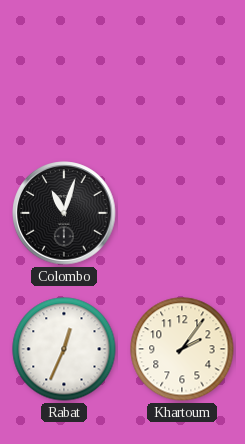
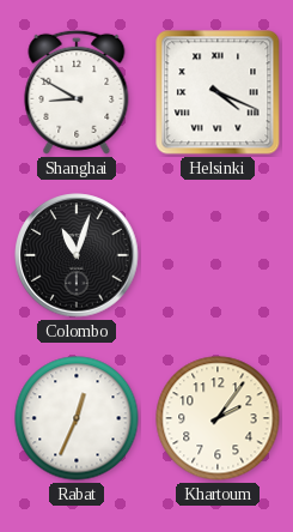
Shanghai: none -> 8:50
Helsinki: none -> 4:19
